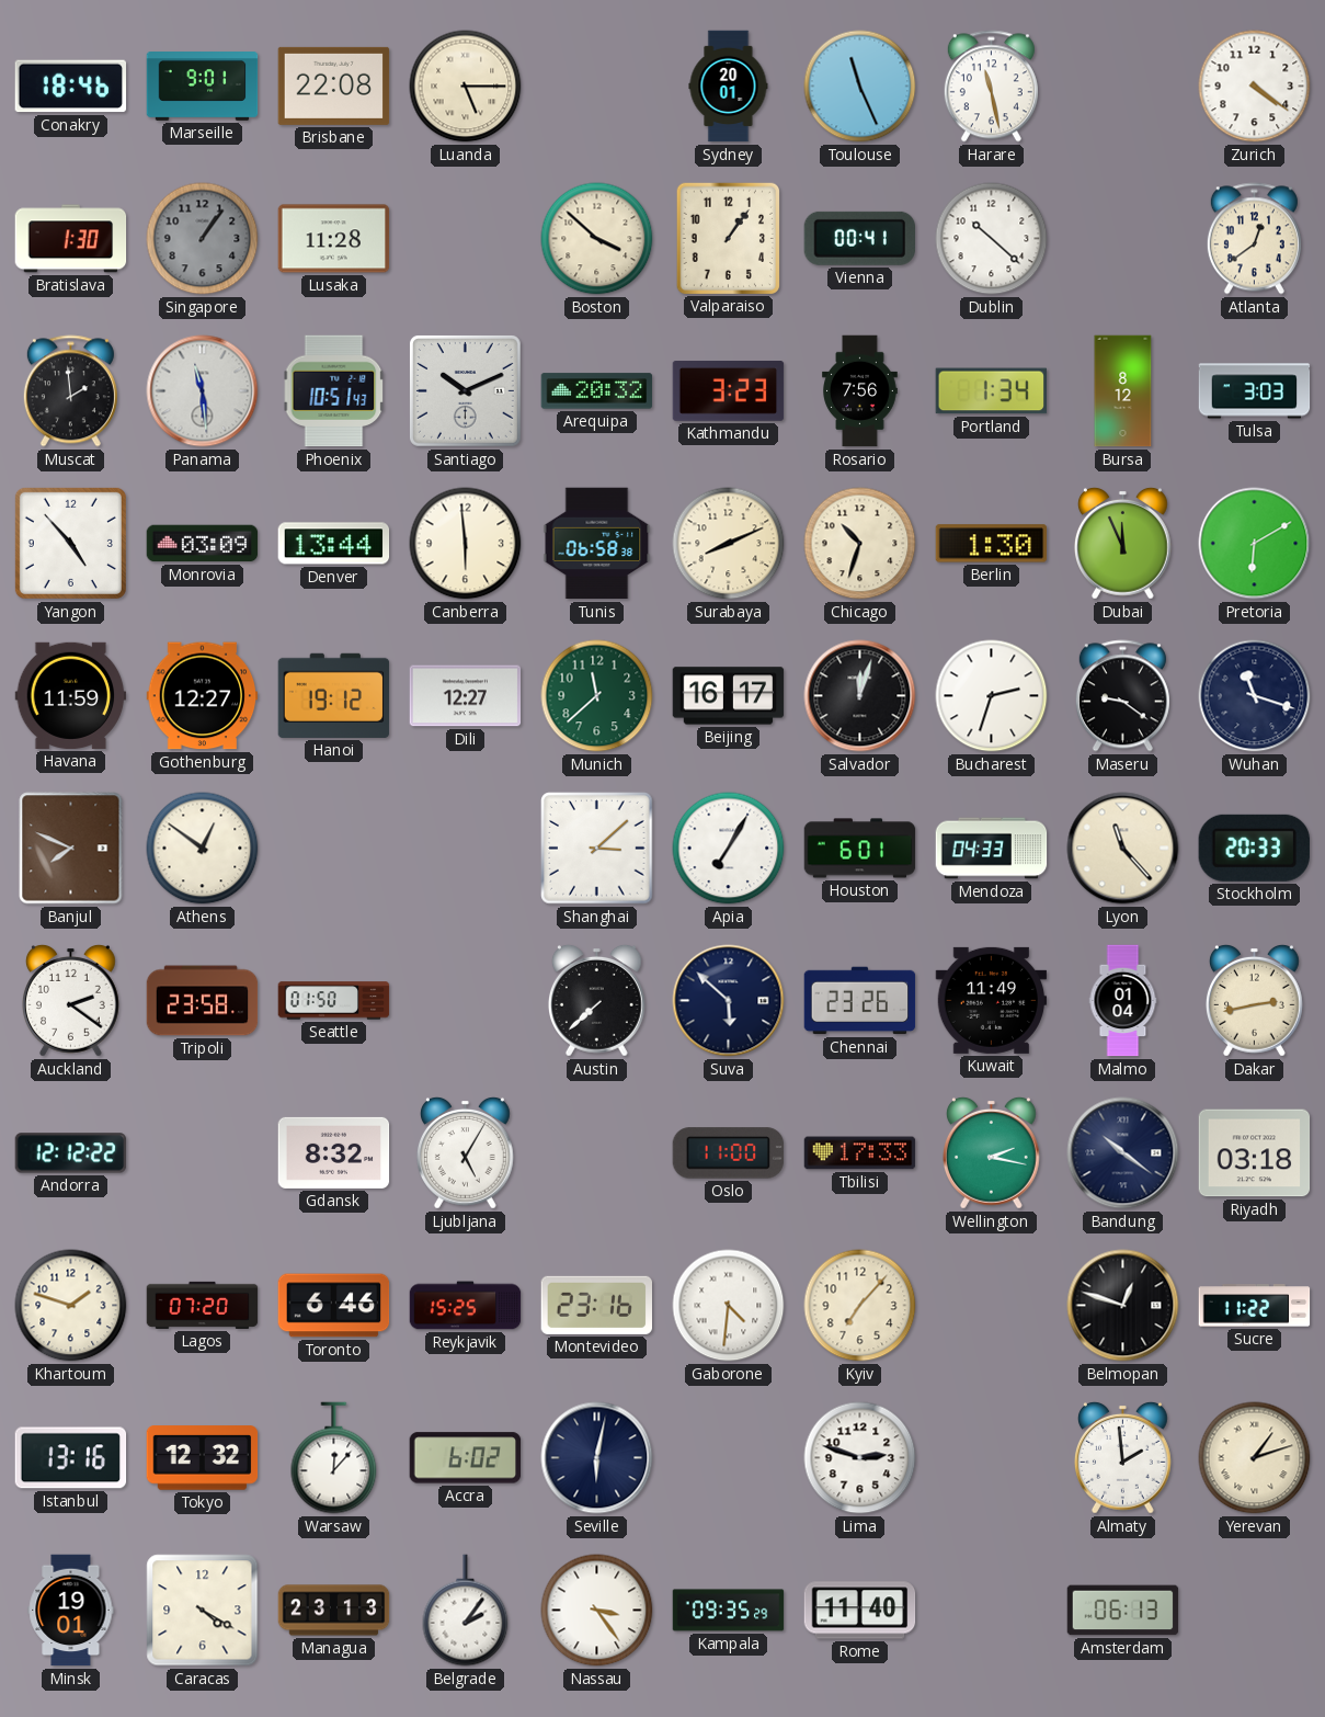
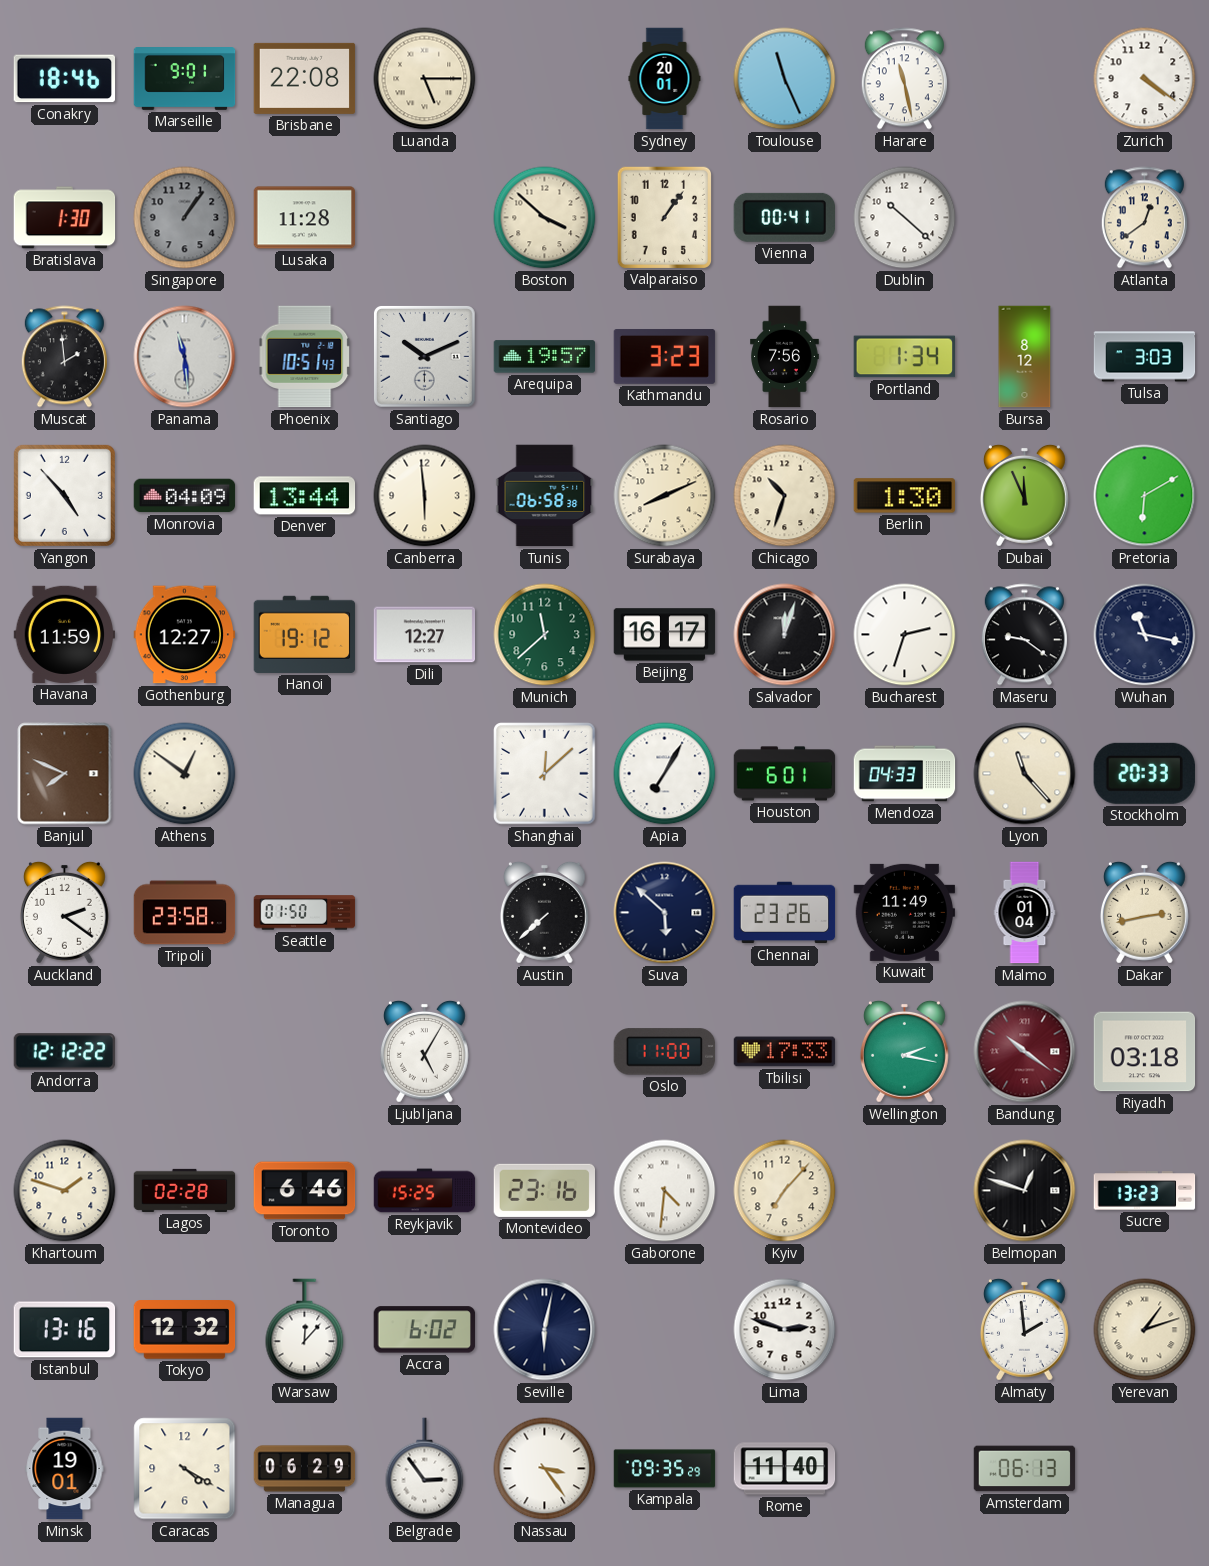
Arequipa: 20:32 -> 19:57
Monrovia: 03:09 -> 04:09
Wuhan: 11:18 -> 11:17
Shanghai: 3:08 -> 12:08
Gdansk: 8:32 -> none
Bandung dial: navy -> burgundy
Lagos: 07:20 -> 02:28
Sucre: 11:22 -> 13:23
Managua: 23:13 -> 06:29
Belgrade: 2:06 -> 2:54
